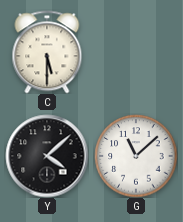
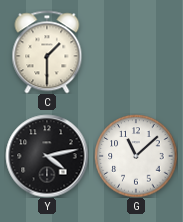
C: 5:30 -> 1:30
Y: 4:08 -> 4:13
